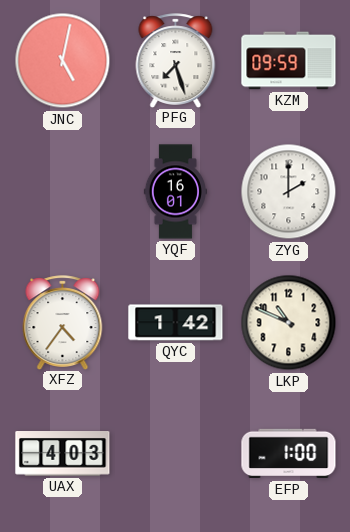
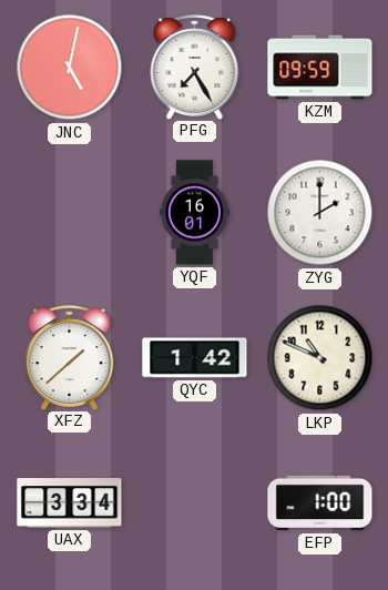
PFG: 7:27 -> 7:25
XFZ: 4:36 -> 1:38
UAX: 4:03 -> 3:34
